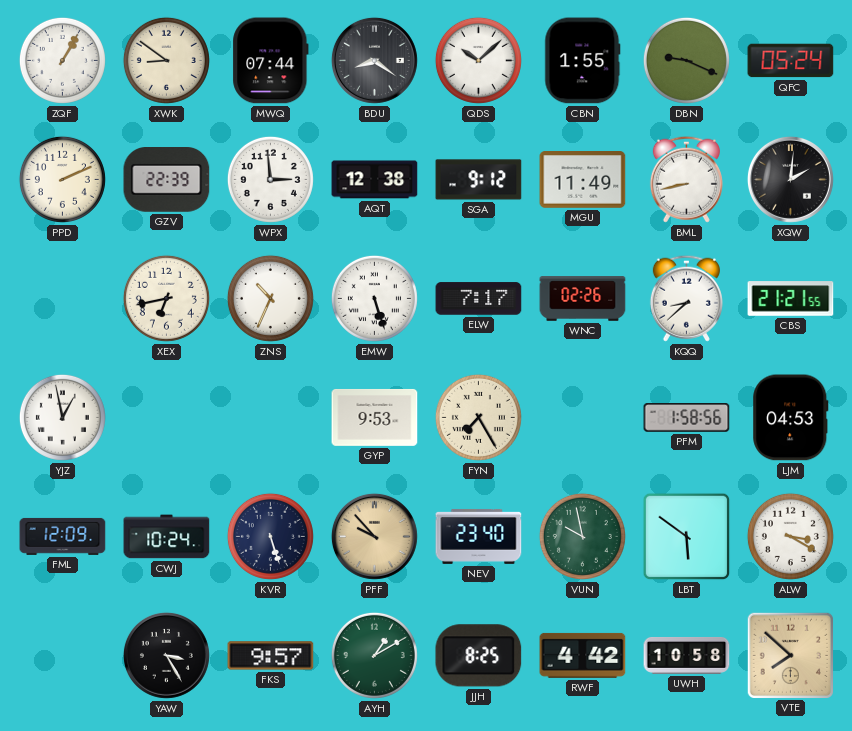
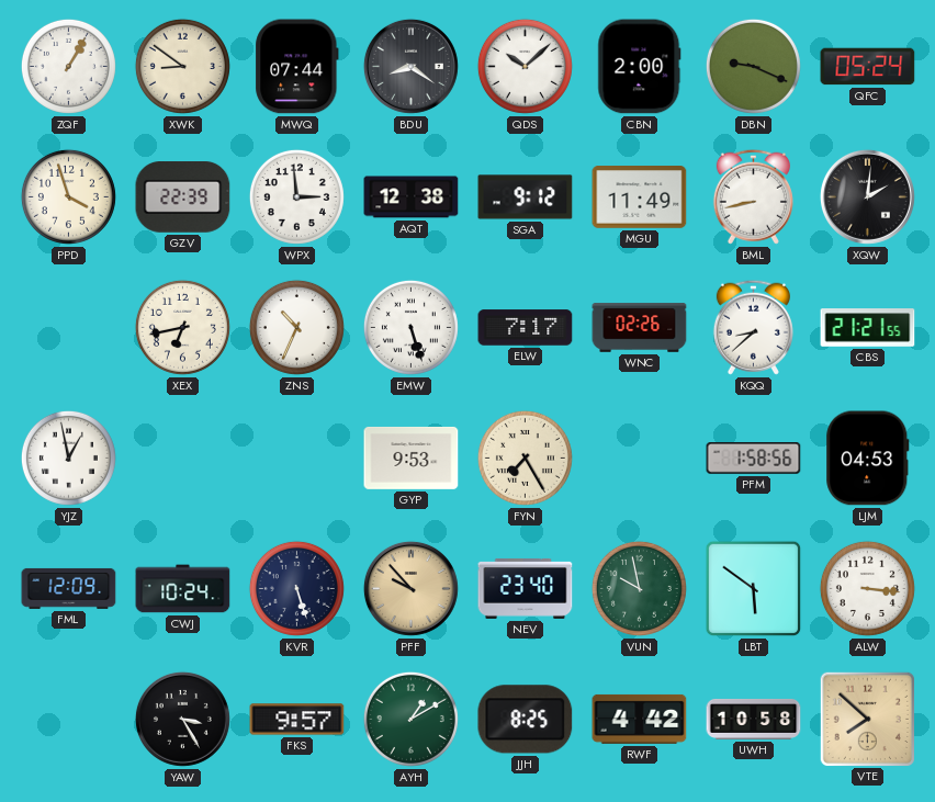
CBN: 1:55 -> 2:00
PPD: 2:11 -> 3:57
ALW: 3:20 -> 3:16
